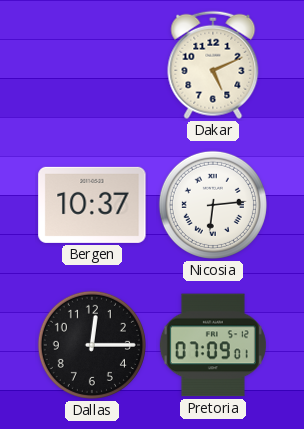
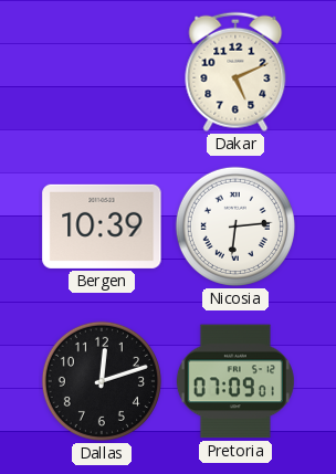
Bergen: 10:37 -> 10:39
Dallas: 12:15 -> 12:12
